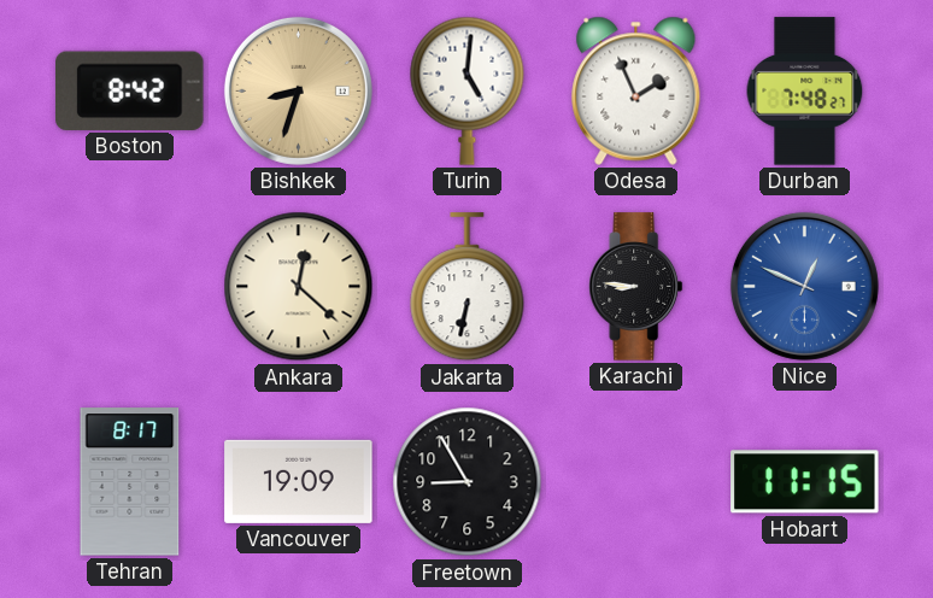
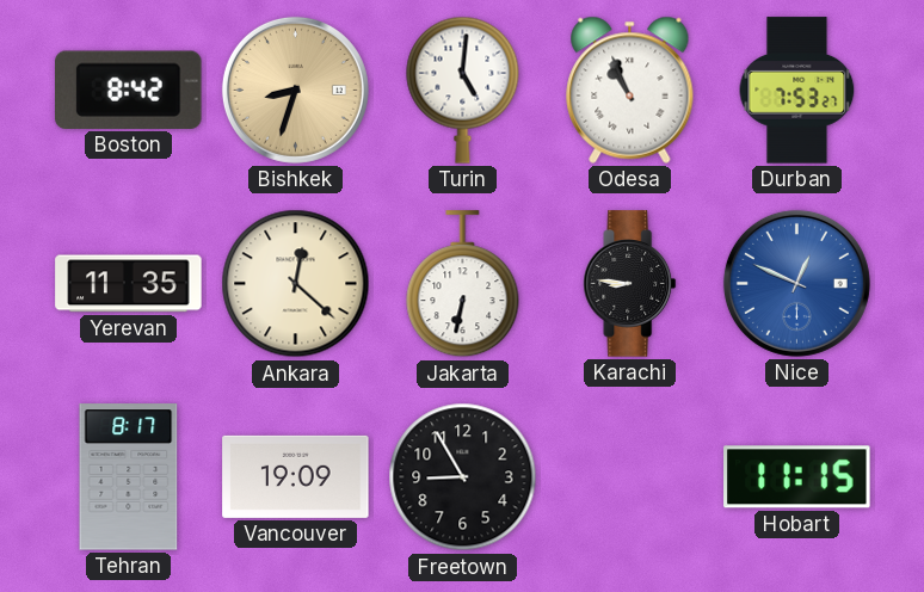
Odesa: 1:56 -> 10:56
Durban: 7:48 -> 7:53
Yerevan: none -> 11:35
